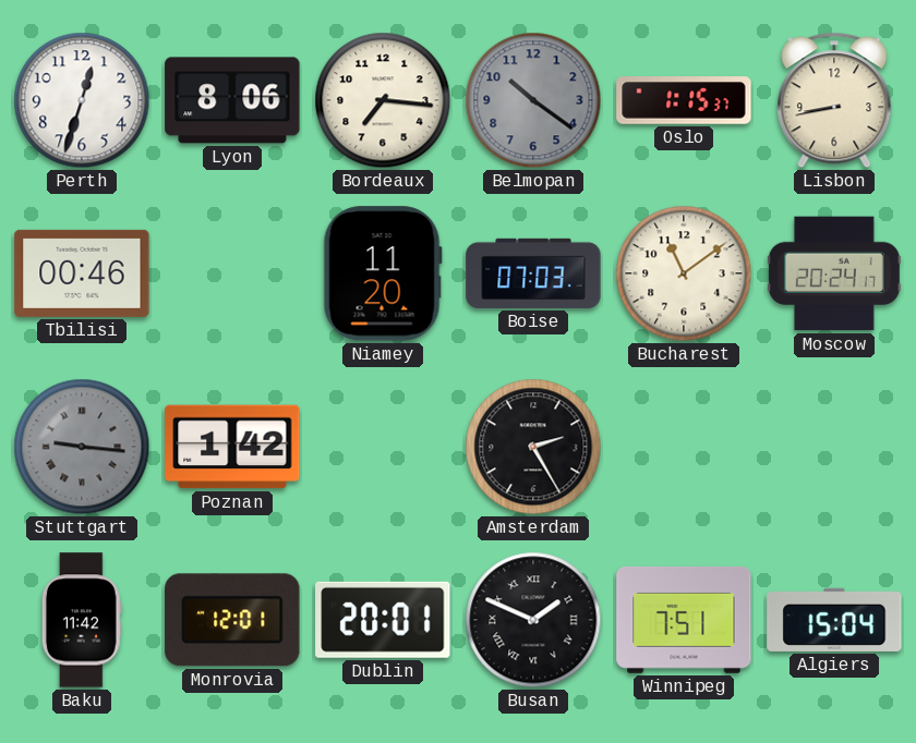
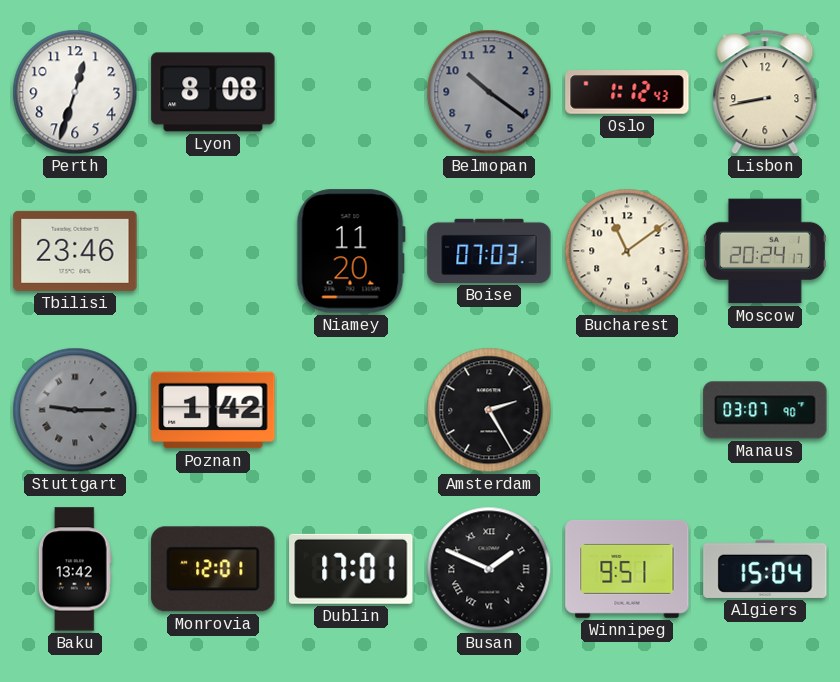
Lyon: 8:06 -> 8:08
Bordeaux: 7:16 -> none
Oslo: 1:15 -> 1:12
Tbilisi: 00:46 -> 23:46
Stuttgart: 9:16 -> 9:15
Manaus: none -> 03:07
Baku: 11:42 -> 13:42
Dublin: 20:01 -> 17:01
Winnipeg: 7:51 -> 9:51
